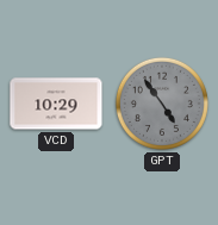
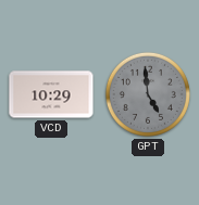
GPT: 4:54 -> 4:59
